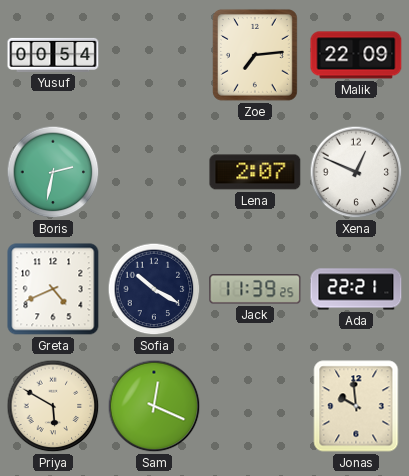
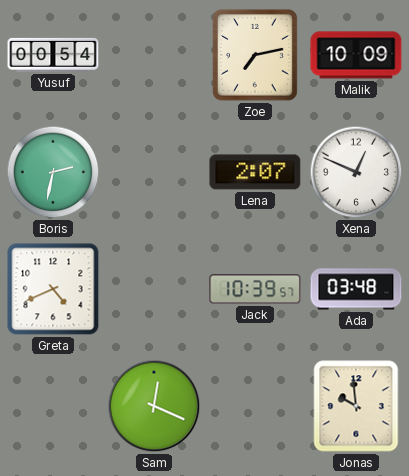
Zoe: 7:14 -> 7:13
Malik: 22:09 -> 10:09
Sofia: 10:20 -> none
Jack: 11:39 -> 10:39
Ada: 22:21 -> 03:48
Priya: 5:50 -> none
